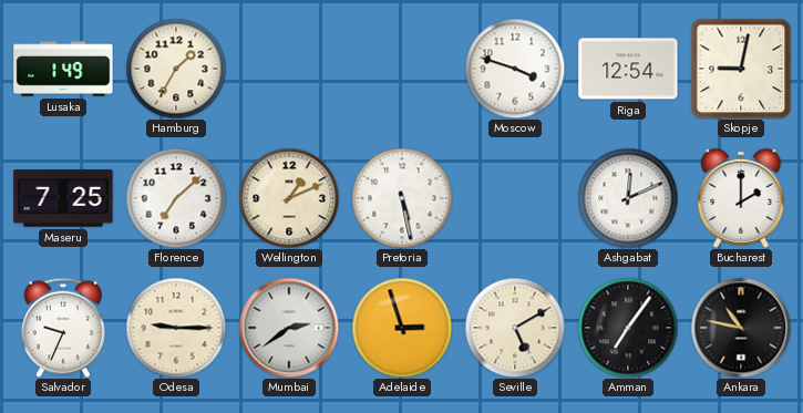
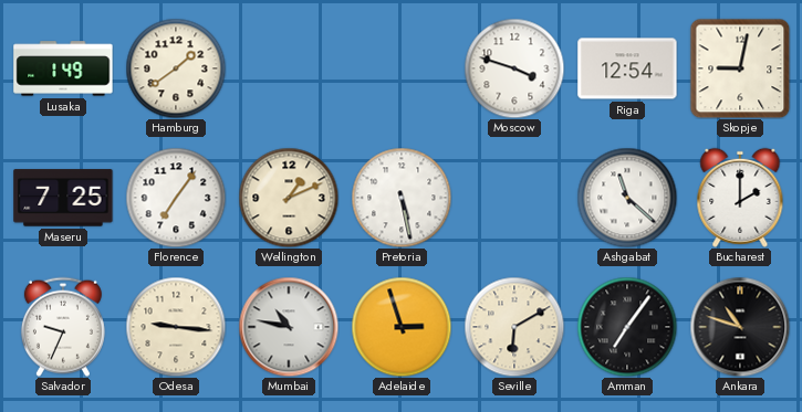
Hamburg: 1:35 -> 1:39
Florence: 7:08 -> 7:06
Ashgabat: 12:11 -> 11:22
Odesa: 9:15 -> 9:16
Mumbai: 2:39 -> 10:47
Seville: 5:10 -> 6:10
Ankara: 10:47 -> 10:48
